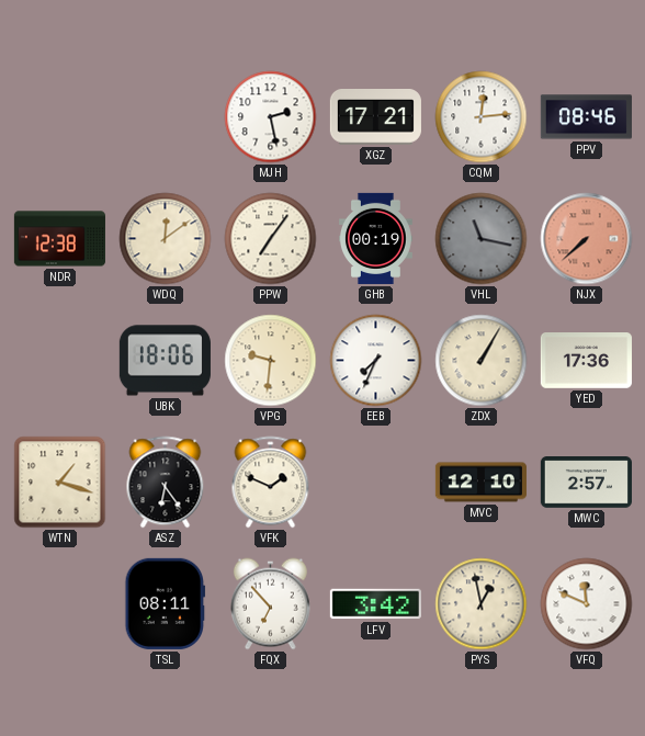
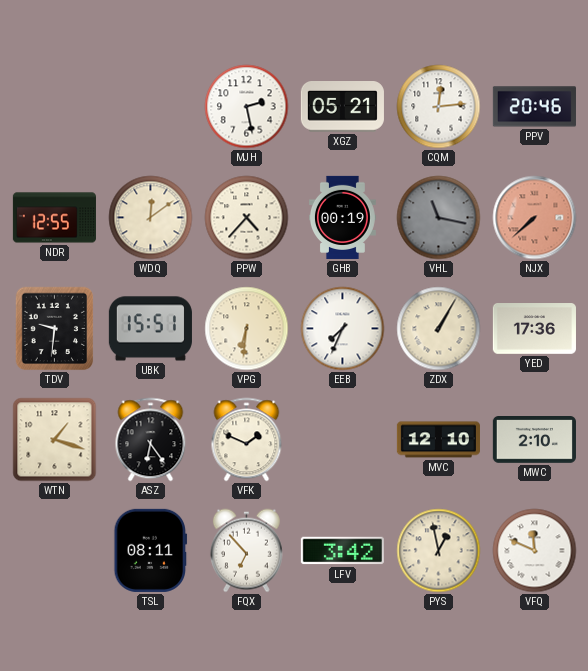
XGZ: 17:21 -> 05:21
PPV: 08:46 -> 20:46
NDR: 12:38 -> 12:55
PPW: 7:06 -> 4:37
TDV: none -> 9:31
UBK: 18:06 -> 15:51
VPG: 9:31 -> 6:31
MWC: 2:57 -> 2:10
